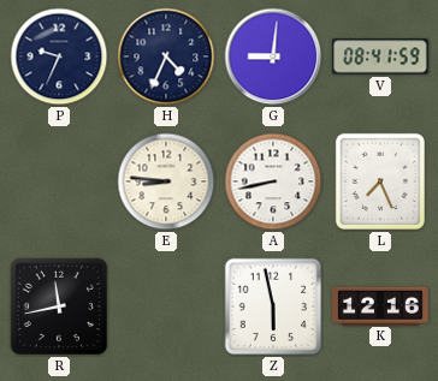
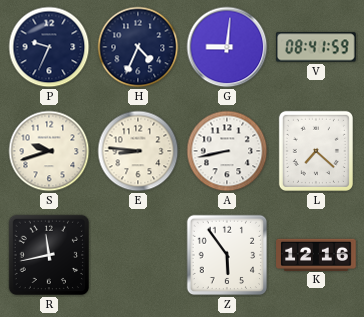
S: none -> 9:42
L: 7:26 -> 7:22
Z: 5:58 -> 5:54
